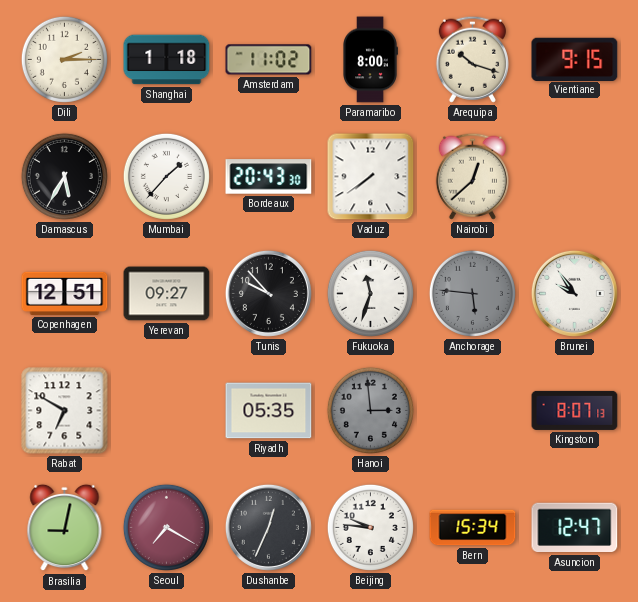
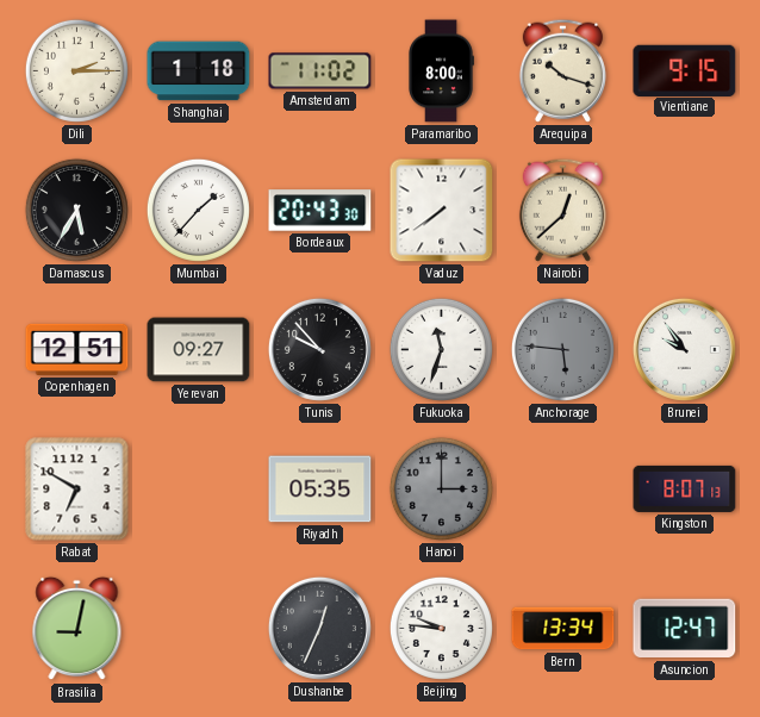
Hanoi: 2:59 -> 3:00
Seoul: 7:20 -> none
Bern: 15:34 -> 13:34
